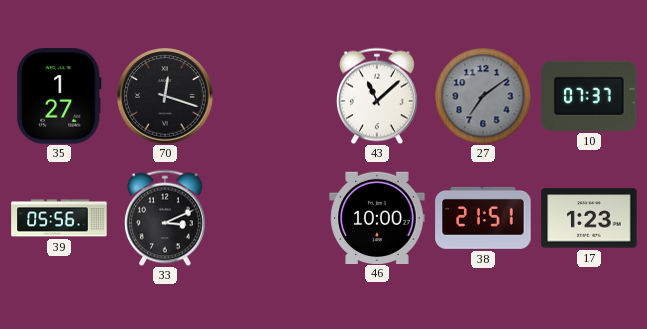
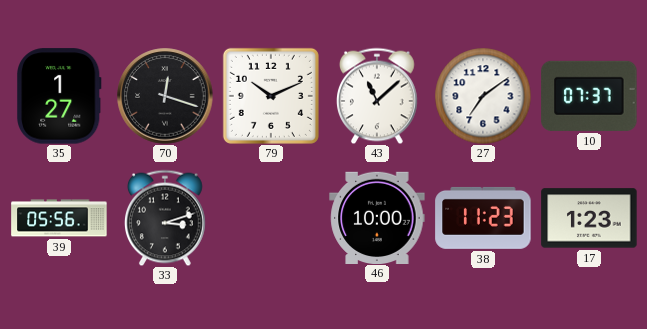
79: none -> 10:11
27 dial: grey -> white
33: 3:11 -> 3:12
38: 21:51 -> 11:23
